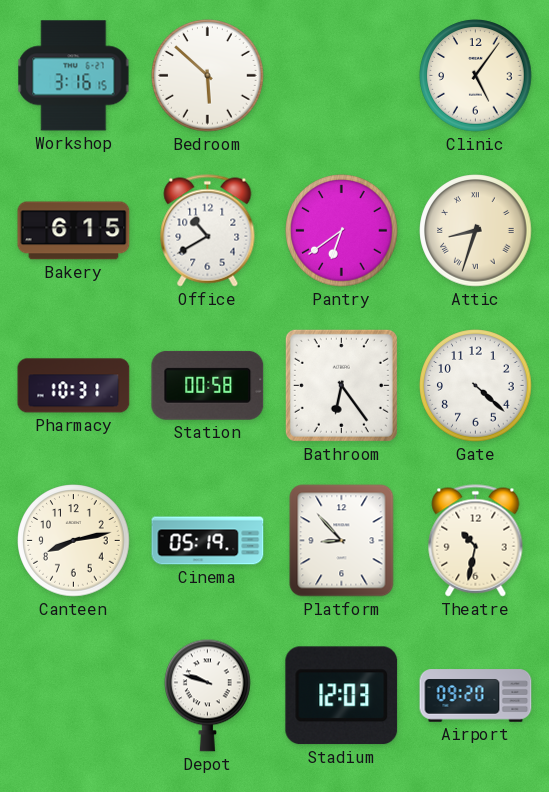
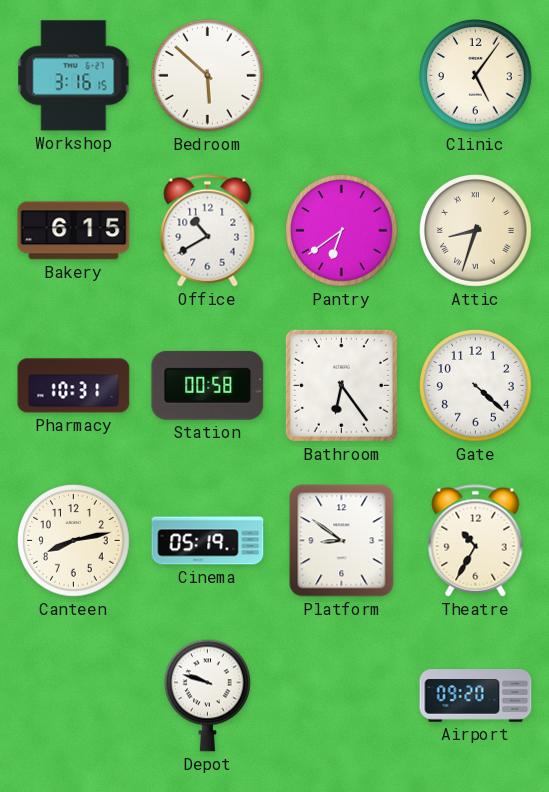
Platform: 8:53 -> 8:51
Theatre: 10:32 -> 10:35
Stadium: 12:03 -> none
